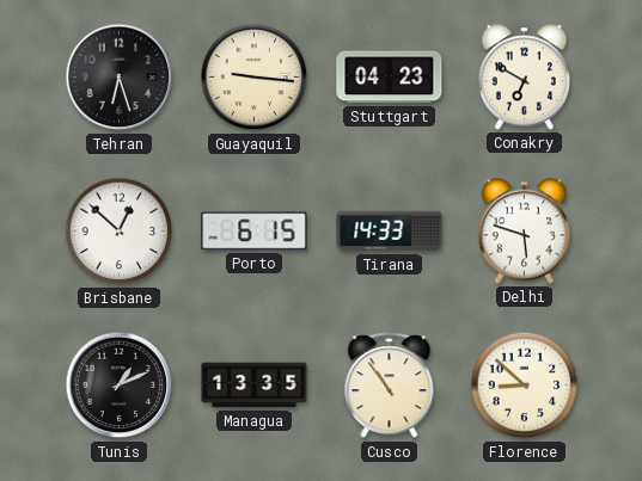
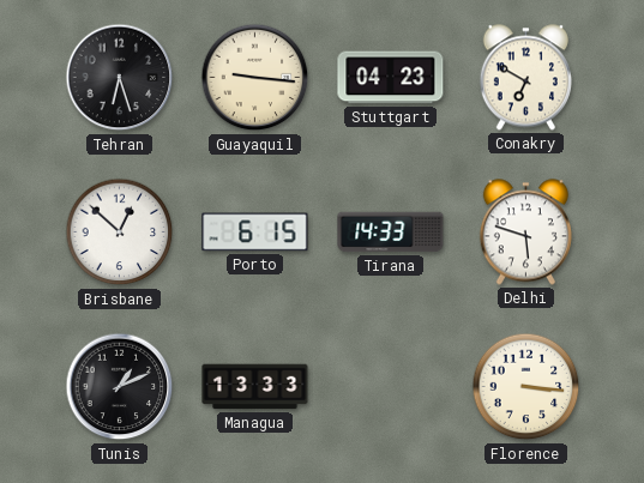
Managua: 13:35 -> 13:33
Cusco: 10:54 -> none
Florence: 8:52 -> 3:16
